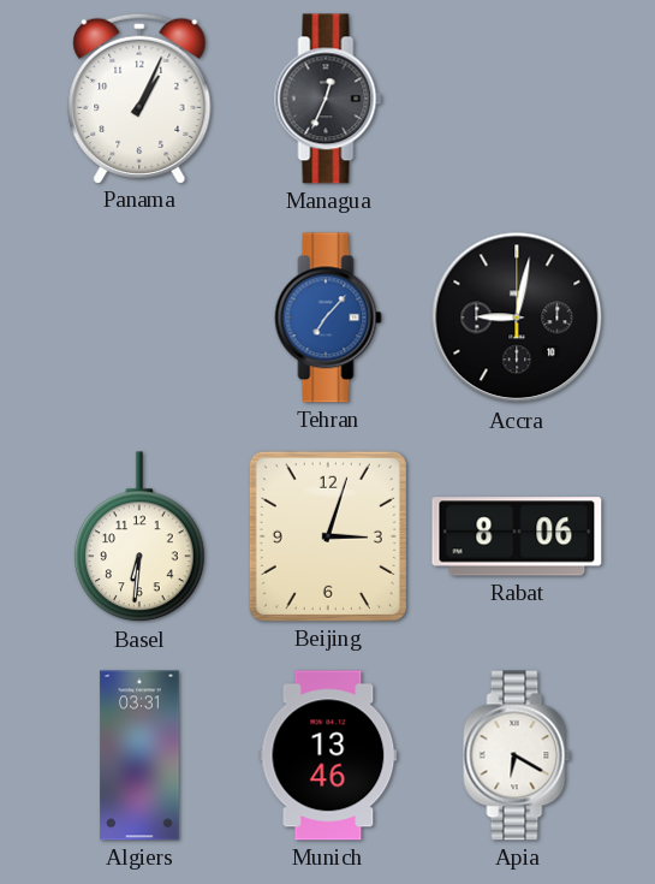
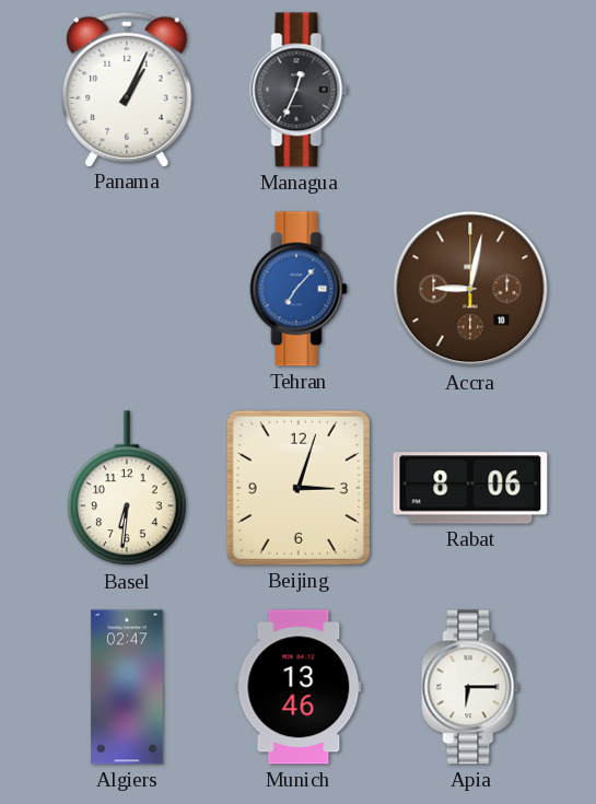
Accra dial: black -> brown
Algiers: 03:31 -> 02:47
Apia: 6:20 -> 6:15
